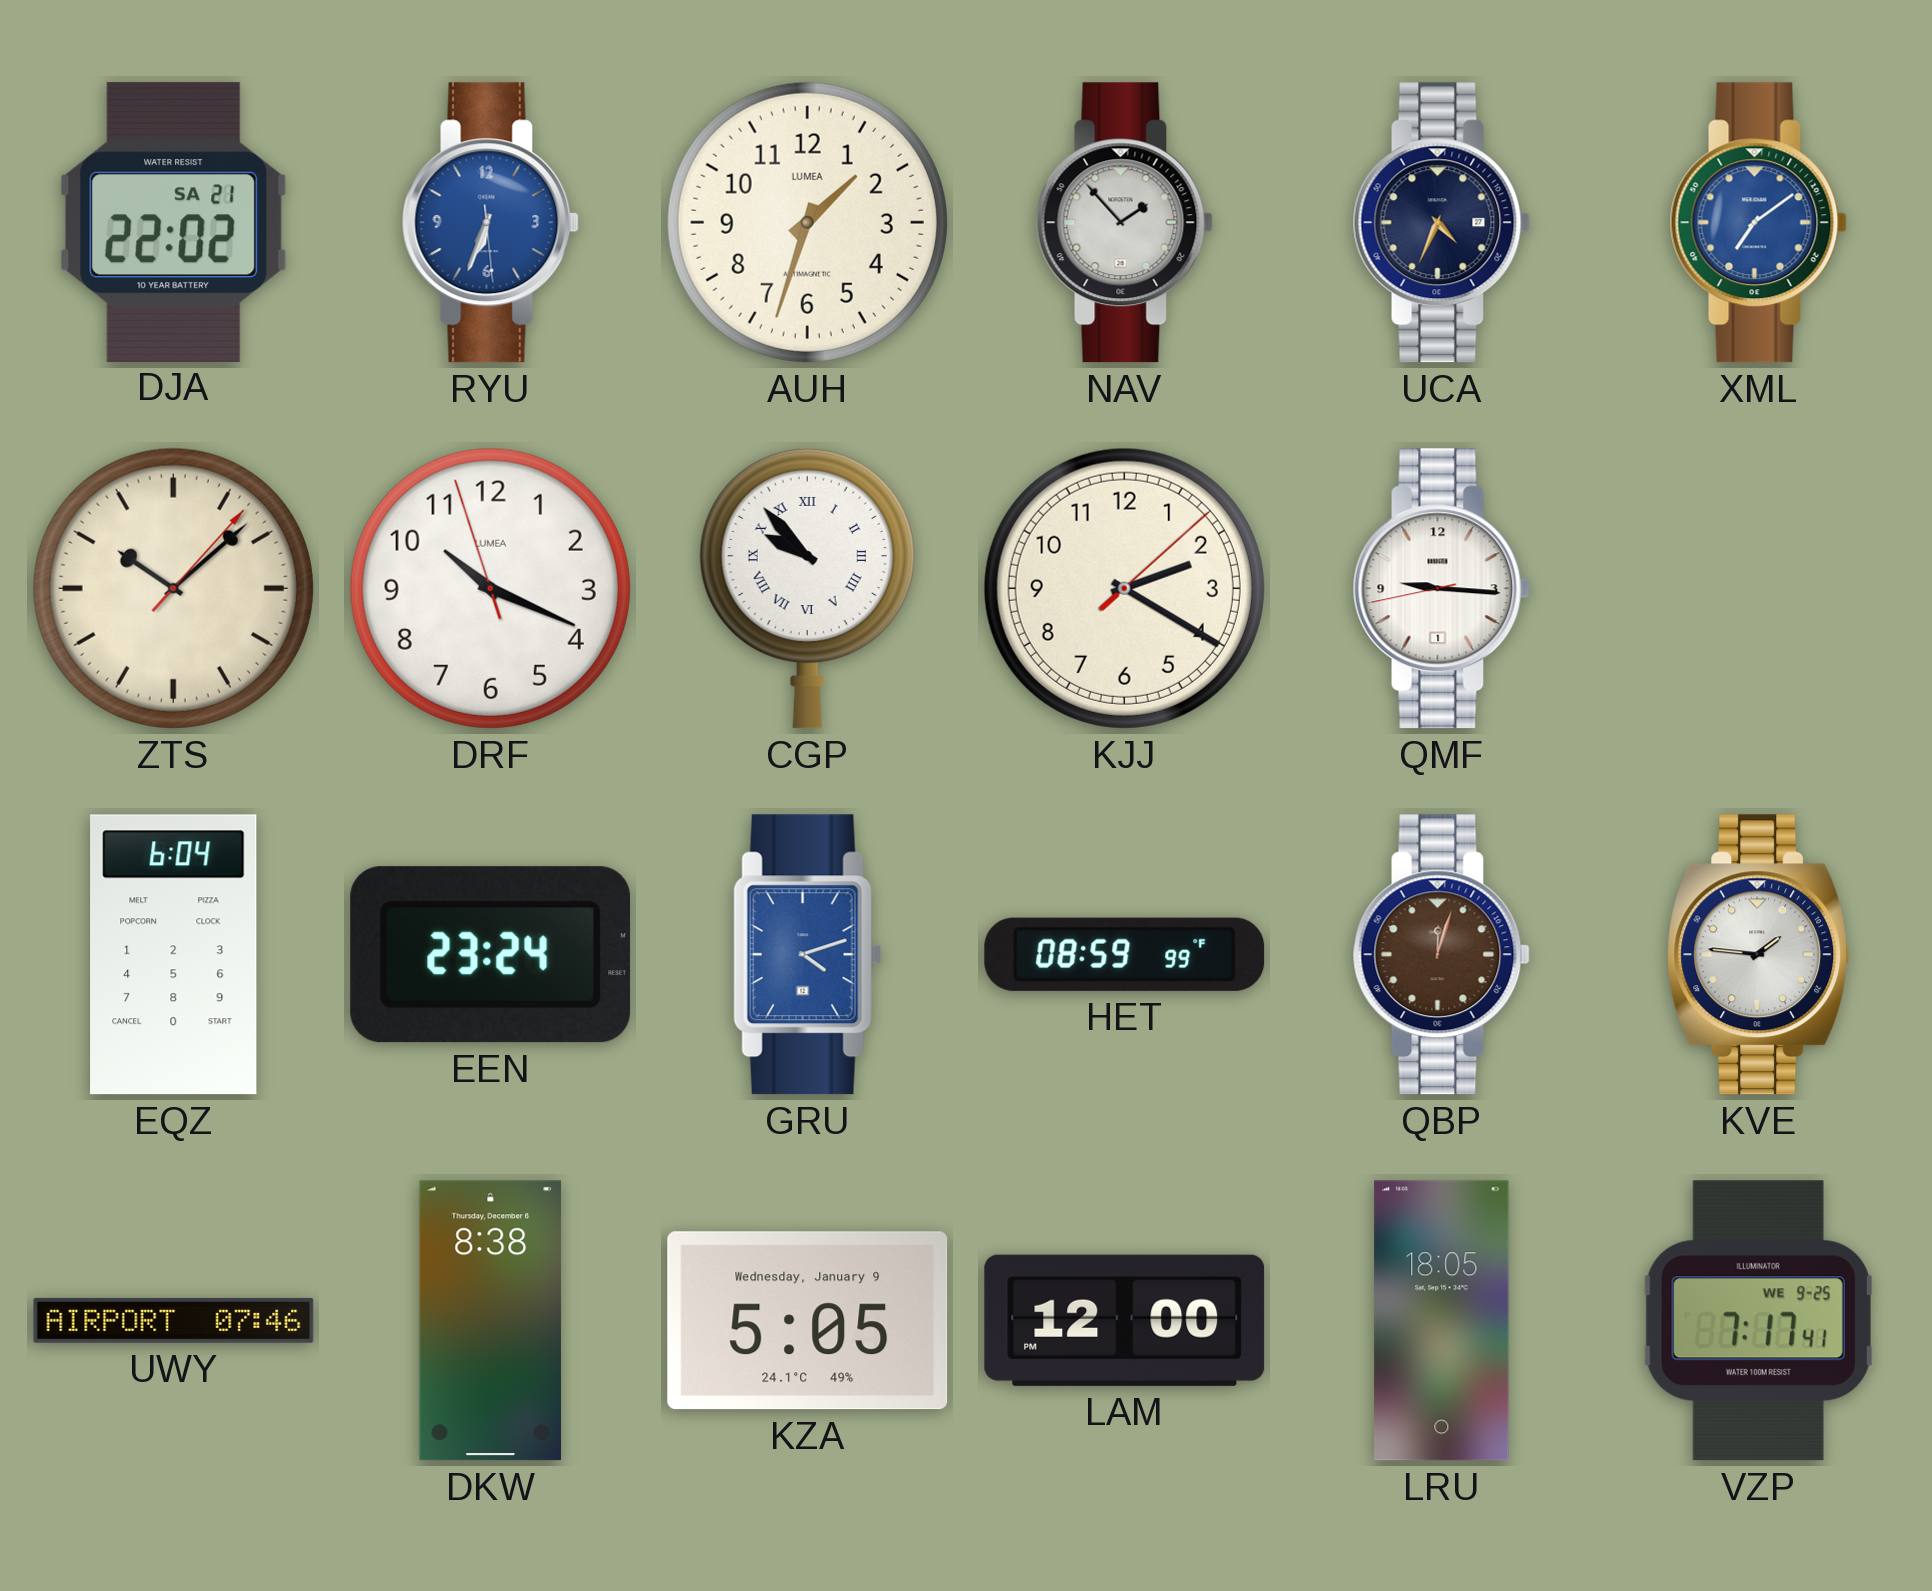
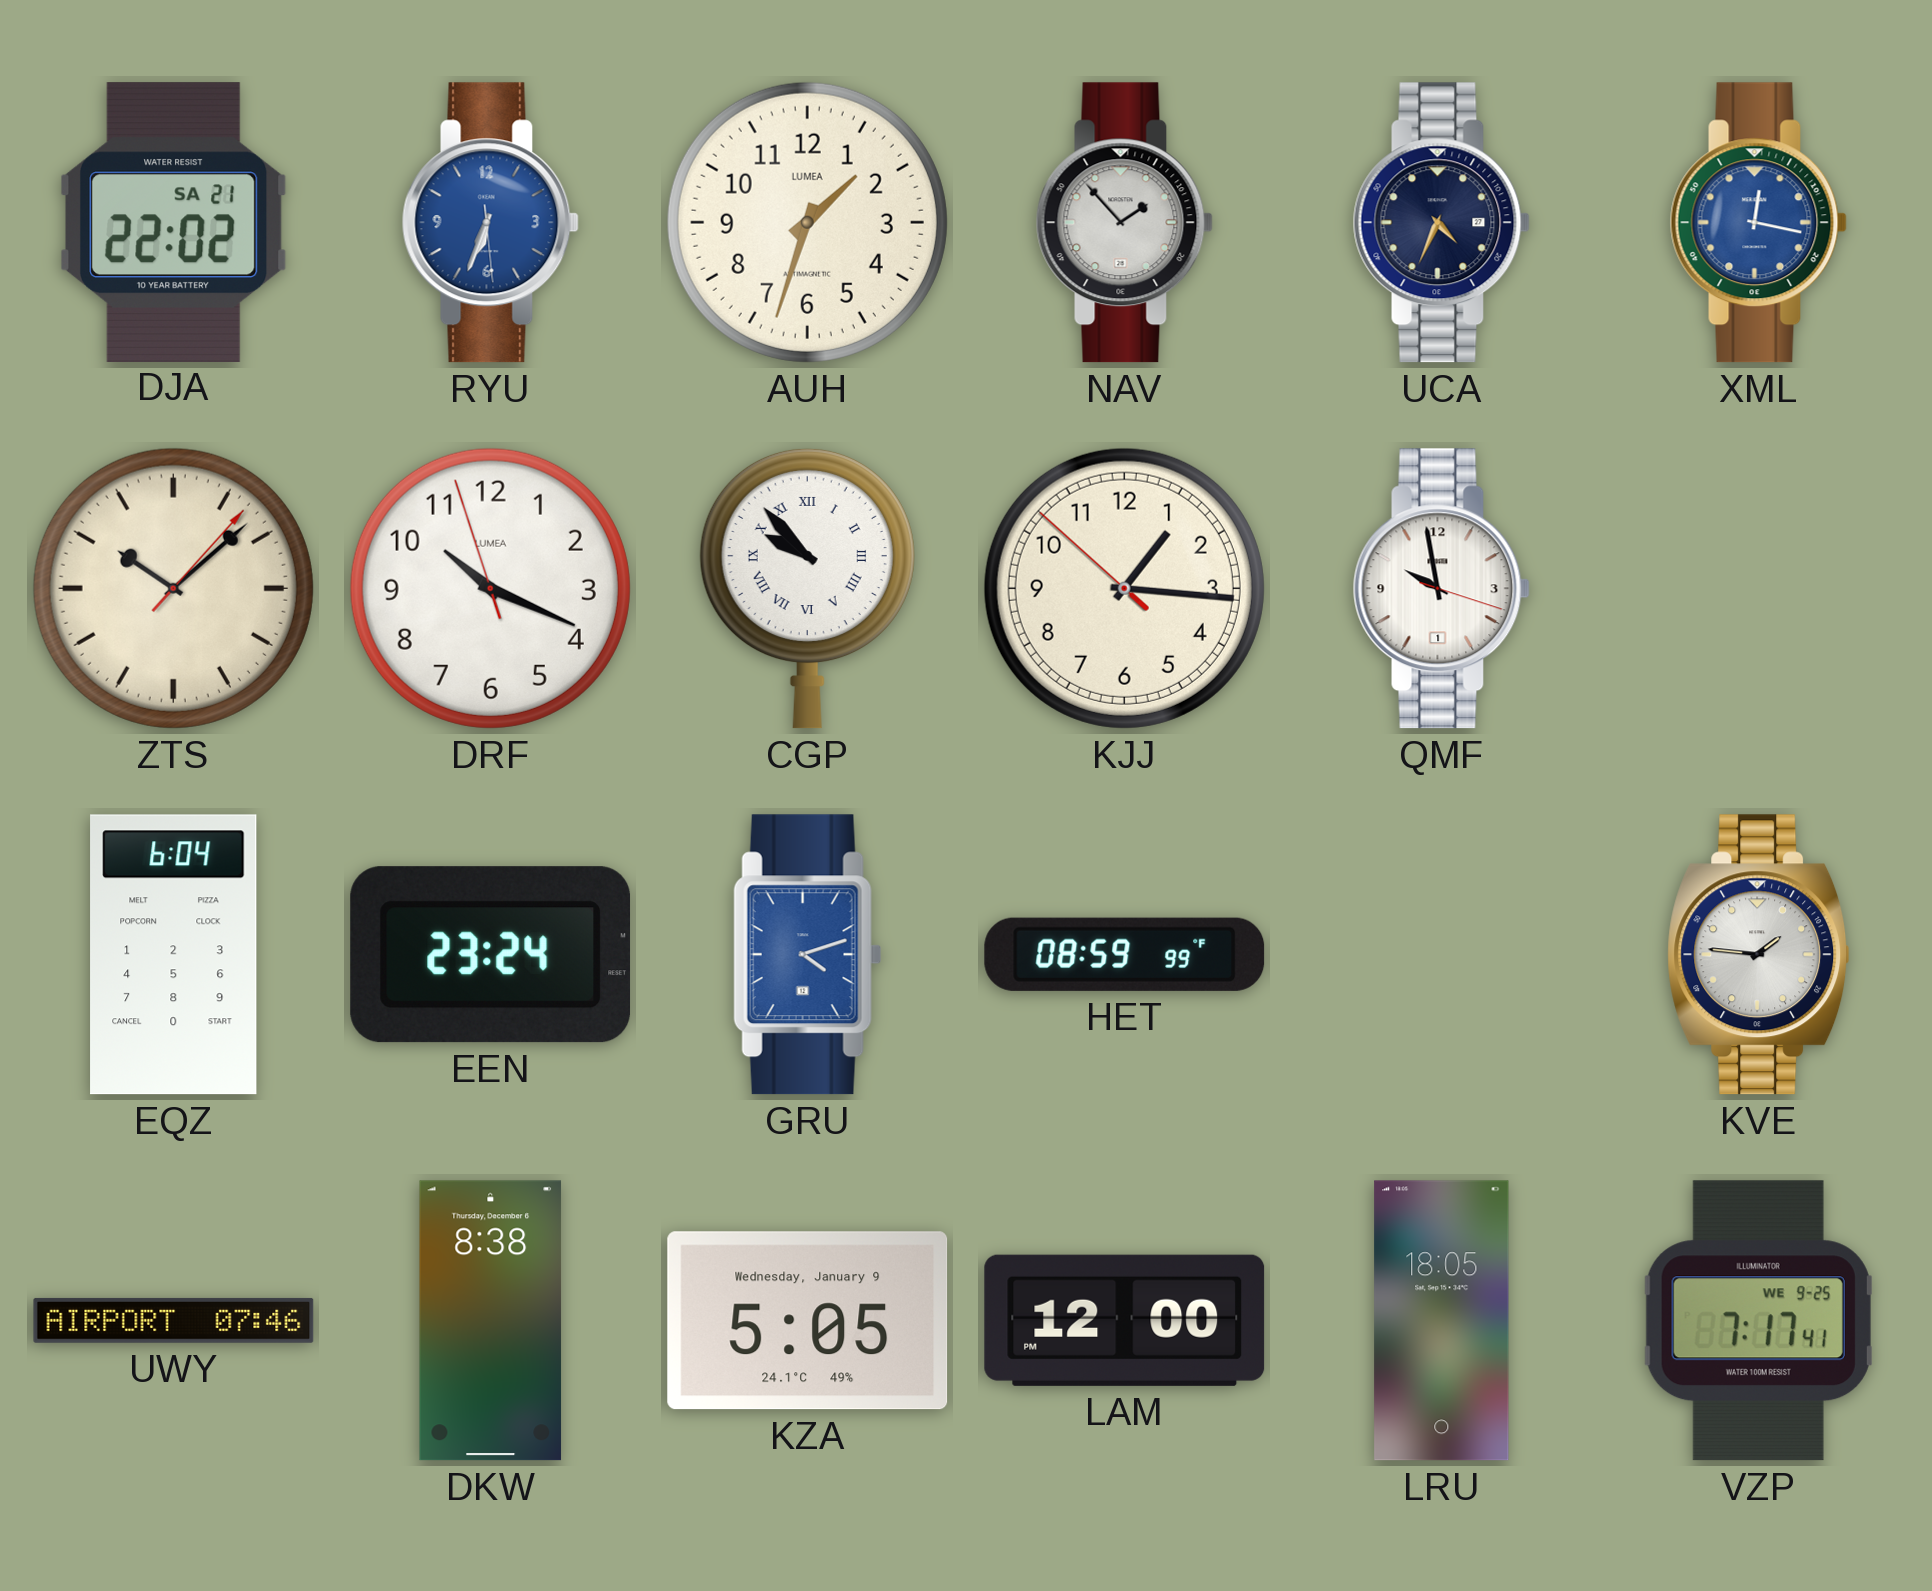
XML: 7:09 -> 12:17
KJJ: 2:20 -> 1:15
QMF: 9:15 -> 9:58
QBP: 12:03 -> none
